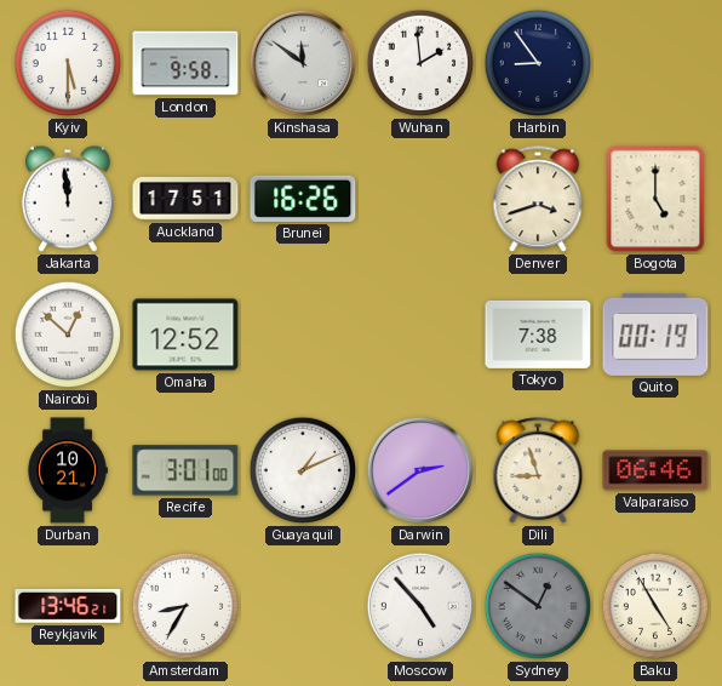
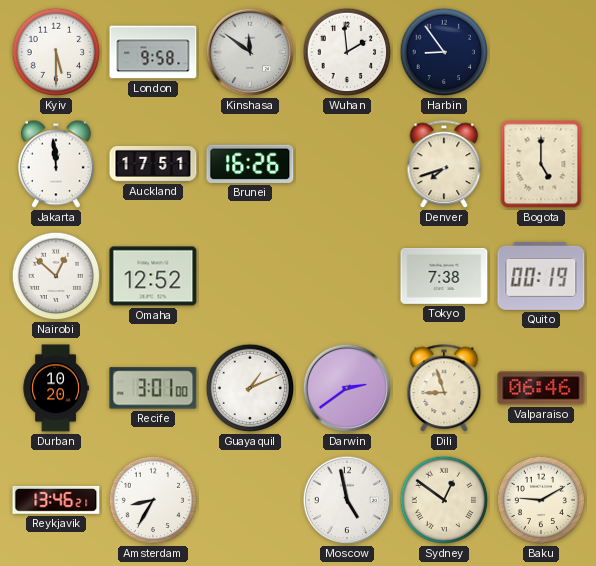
Denver: 3:42 -> 7:42
Durban: 10:21 -> 10:20
Moscow: 4:53 -> 4:58
Sydney dial: grey -> cream
Baku: 4:55 -> 9:10
